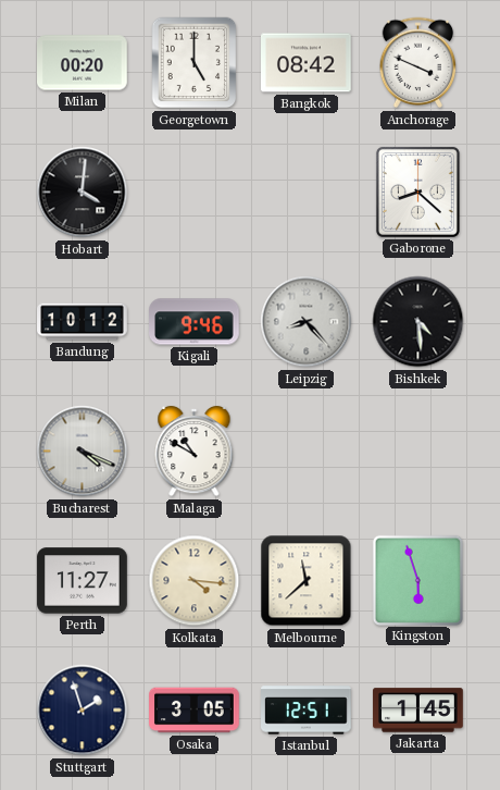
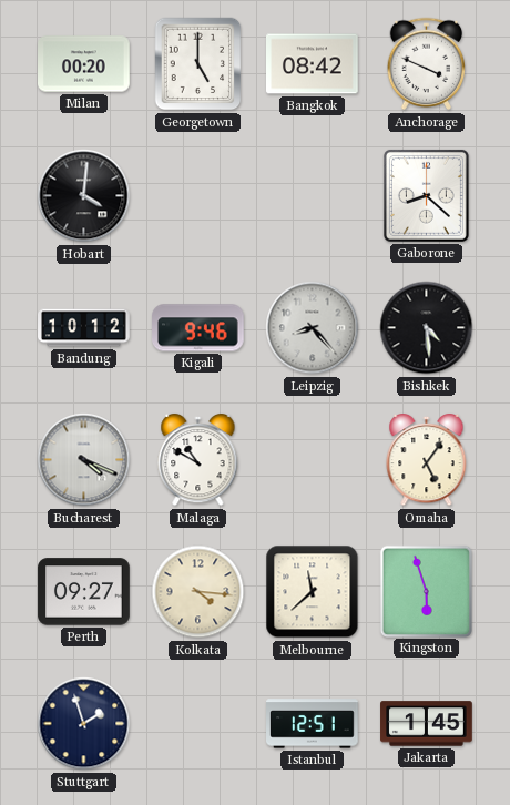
Omaha: none -> 5:06
Perth: 11:27 -> 09:27
Osaka: 3:05 -> none
